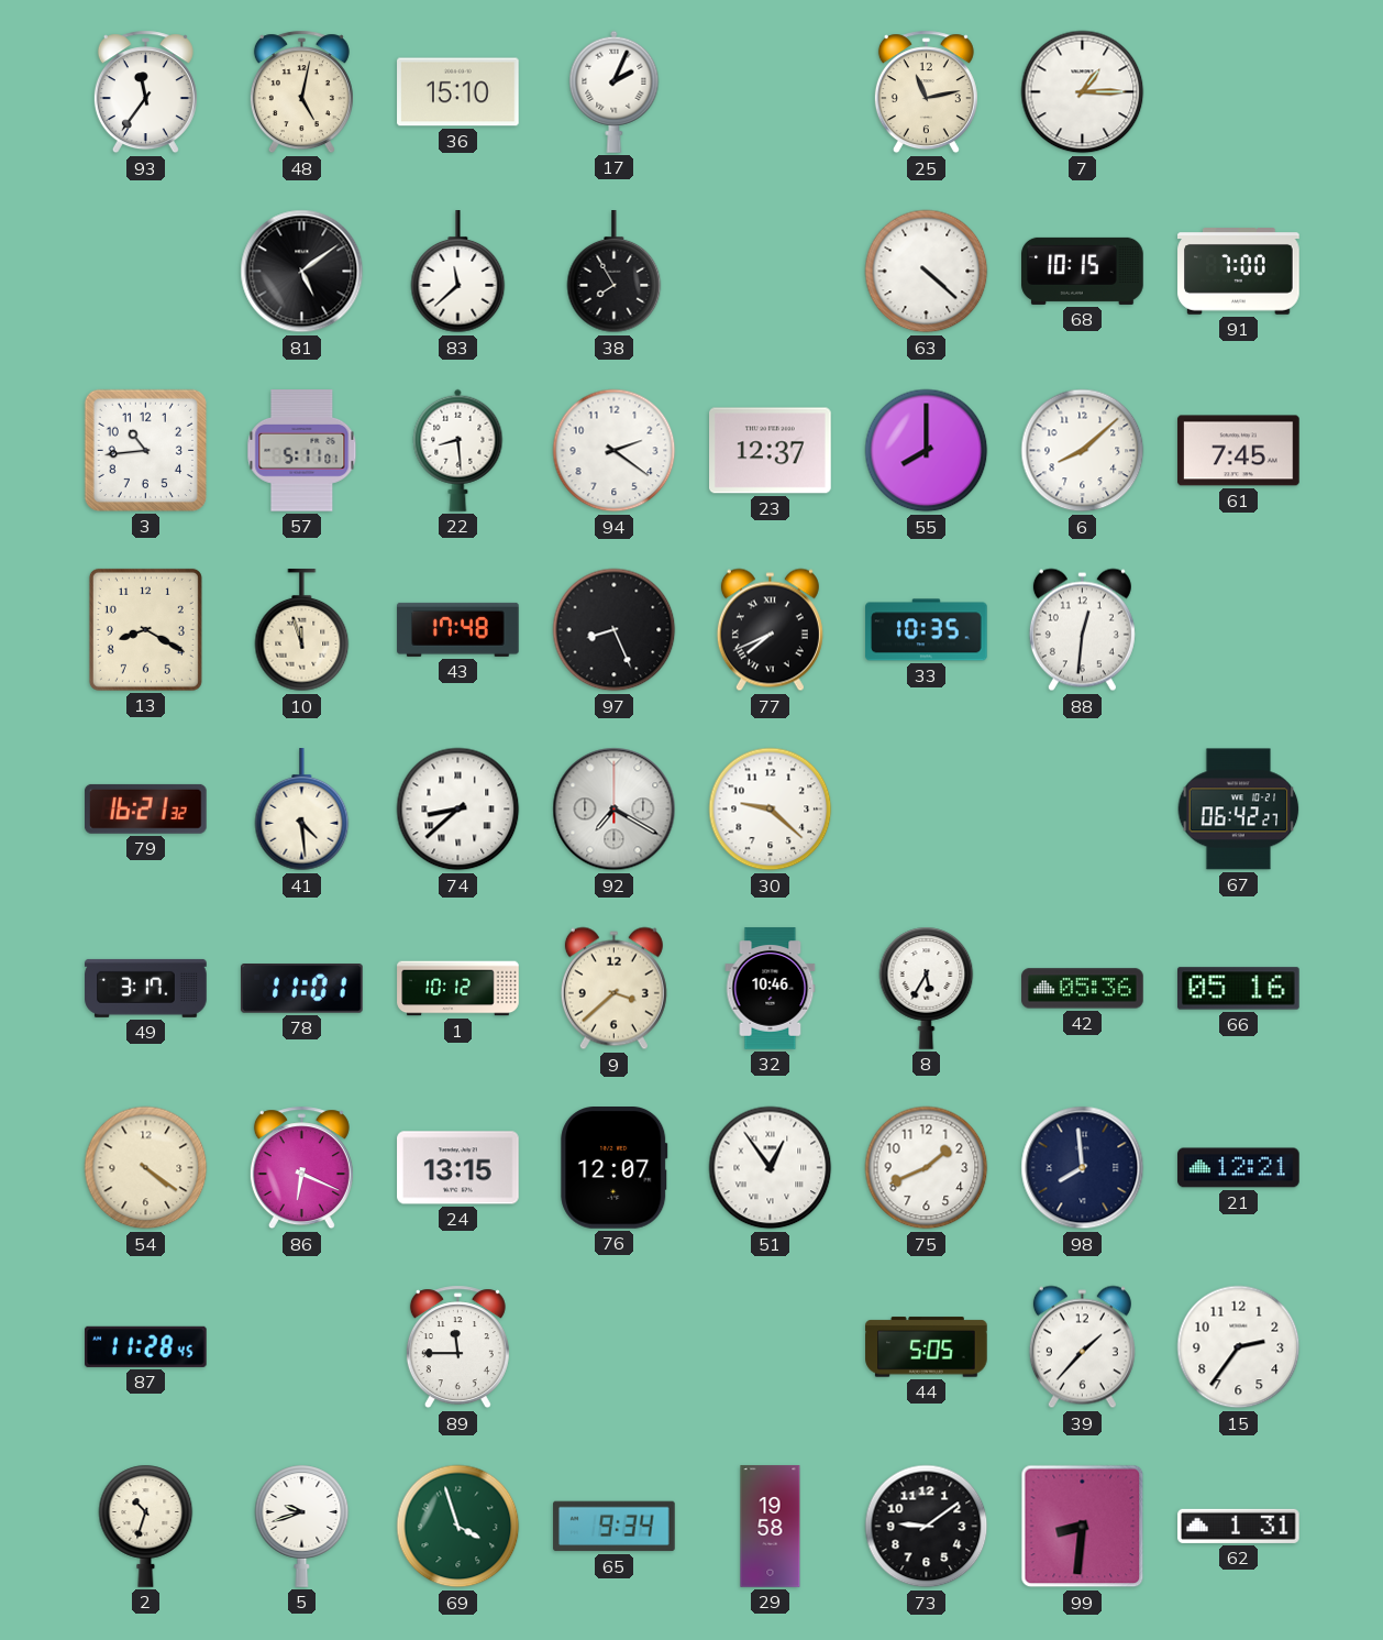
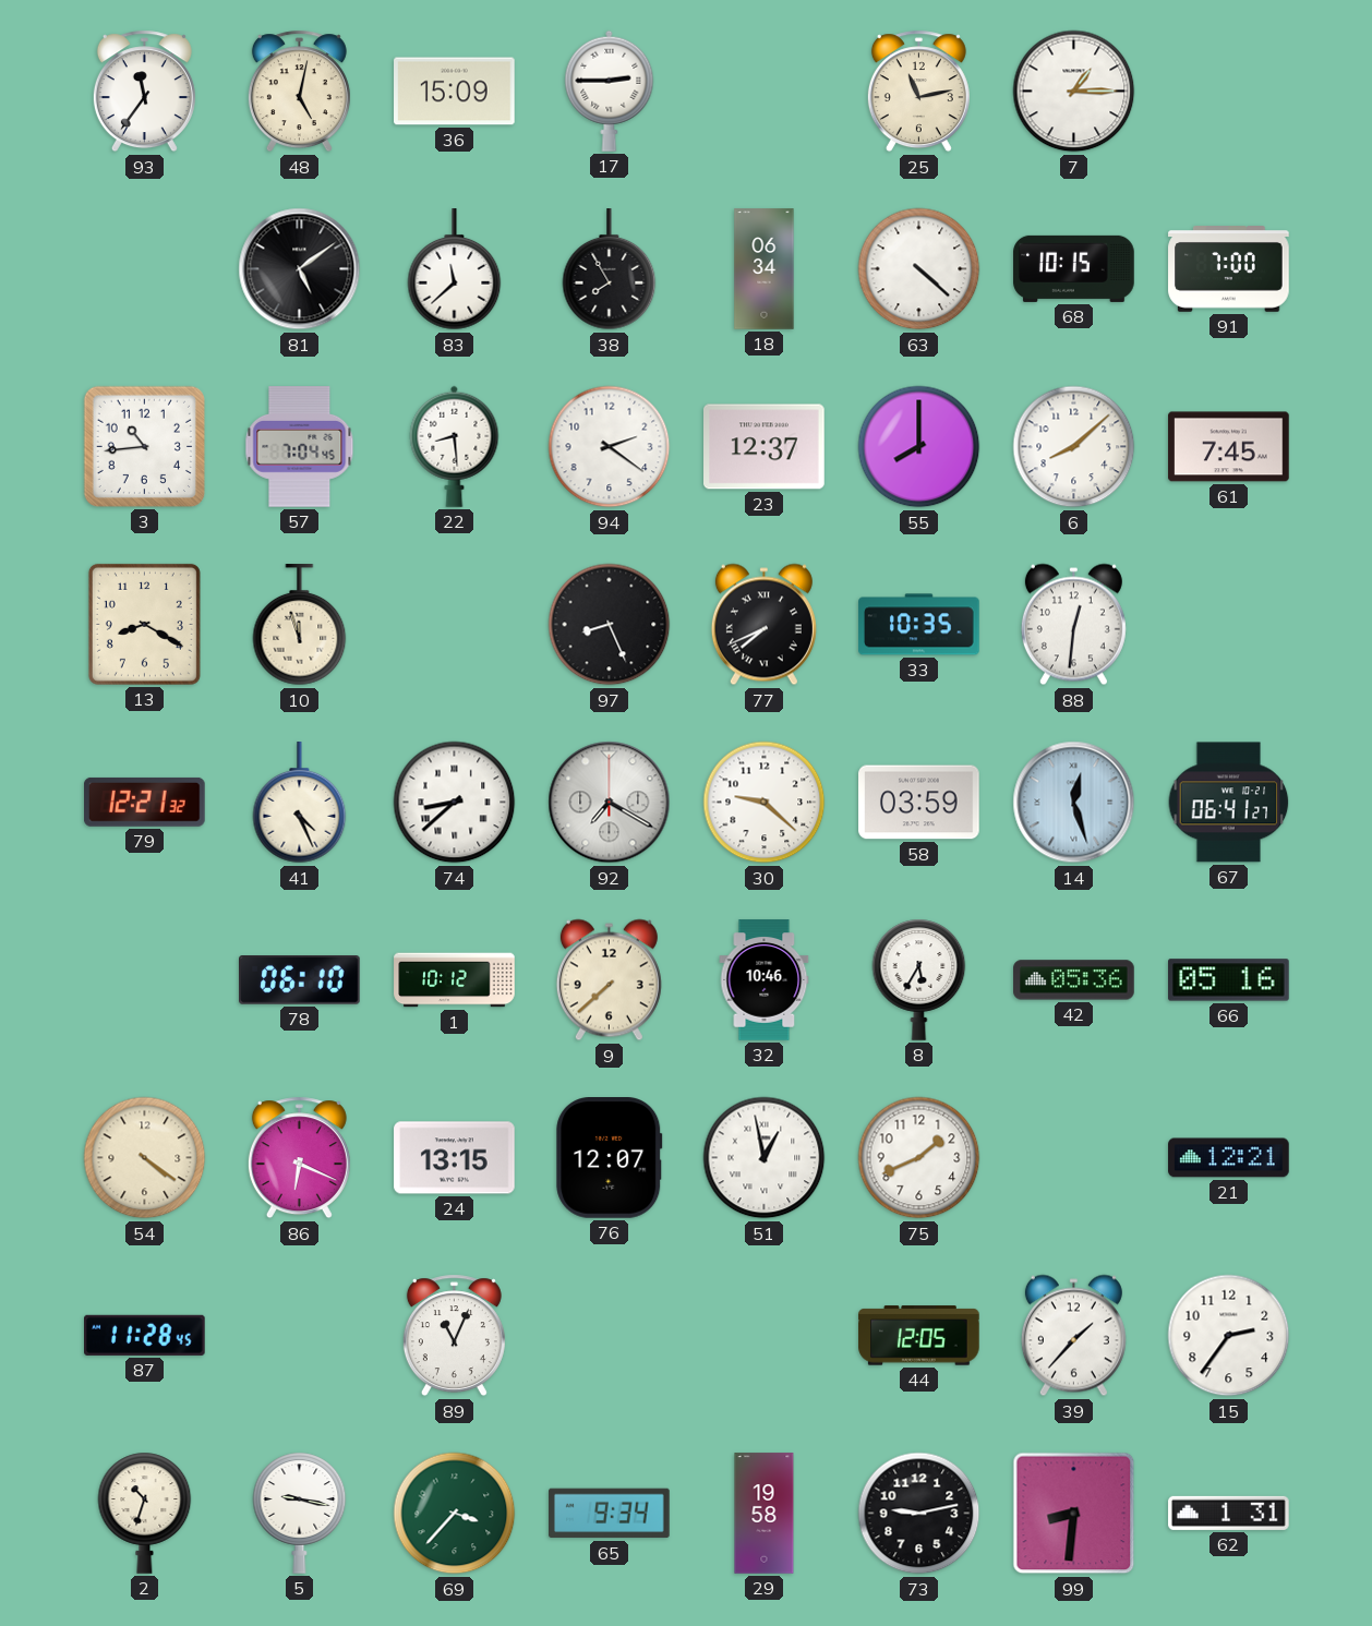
36: 15:10 -> 15:09
17: 2:04 -> 2:45
18: none -> 06:34
57: 5:11 -> 7:04
43: 17:48 -> none
79: 16:21 -> 12:21
41: 4:29 -> 4:26
58: none -> 03:59
14: none -> 12:27
67: 06:42 -> 06:41
49: 3:17 -> none
78: 11:01 -> 06:10
9: 3:38 -> 7:38
51: 12:54 -> 12:58
98: 7:59 -> none
89: 11:45 -> 11:04
44: 5:05 -> 12:05
5: 9:42 -> 9:17
69: 3:57 -> 3:37
73: 9:09 -> 9:13
